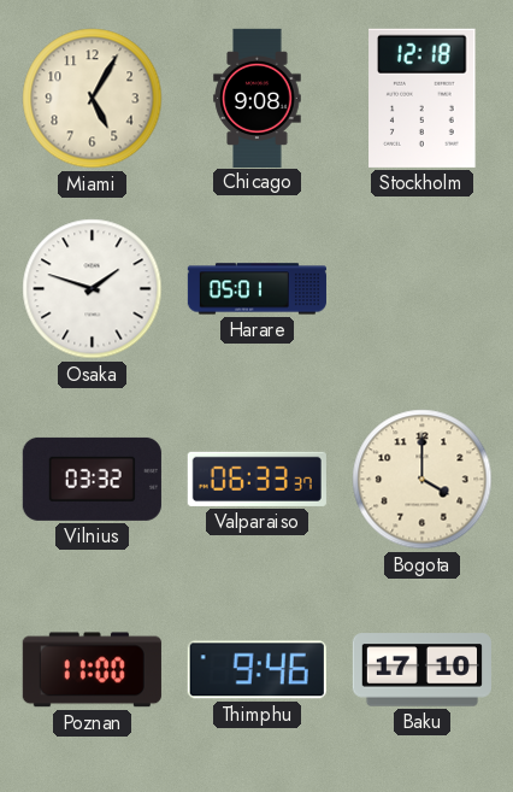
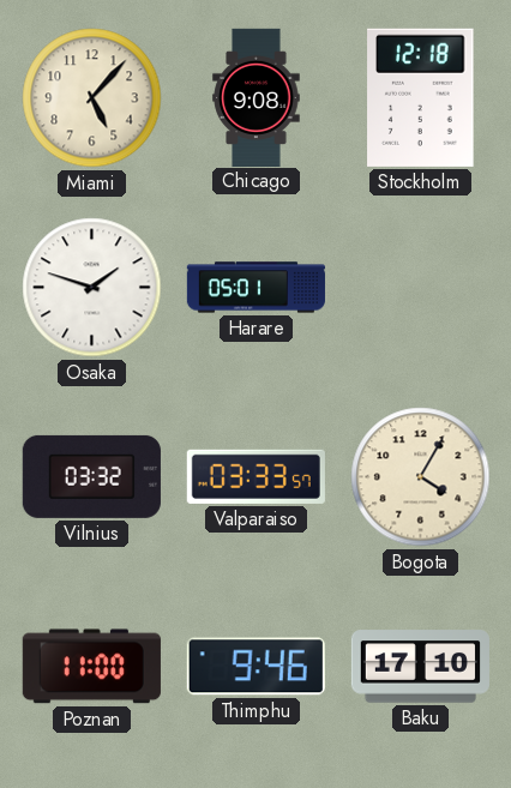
Miami: 5:05 -> 5:07
Valparaiso: 06:33 -> 03:33
Bogota: 4:00 -> 4:05
